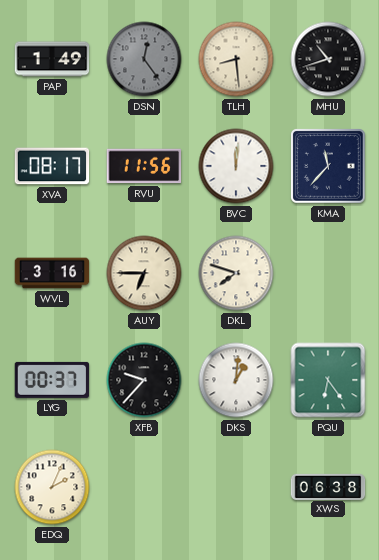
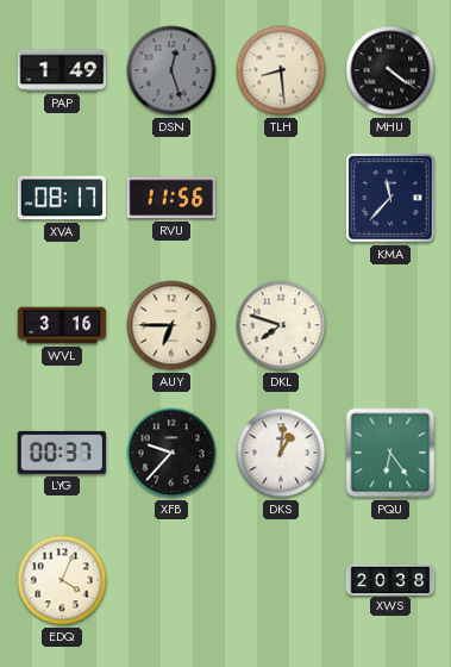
DSN: 12:24 -> 12:27
MHU: 10:42 -> 4:21
BVC: 12:01 -> none
EDQ: 2:04 -> 4:04
XWS: 06:38 -> 20:38
